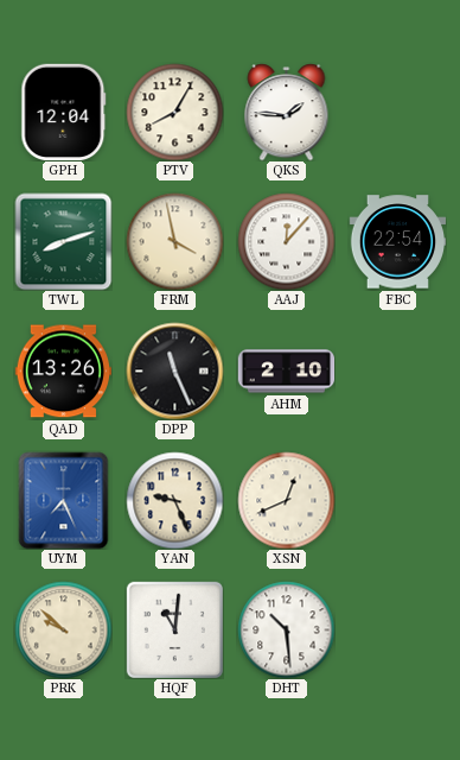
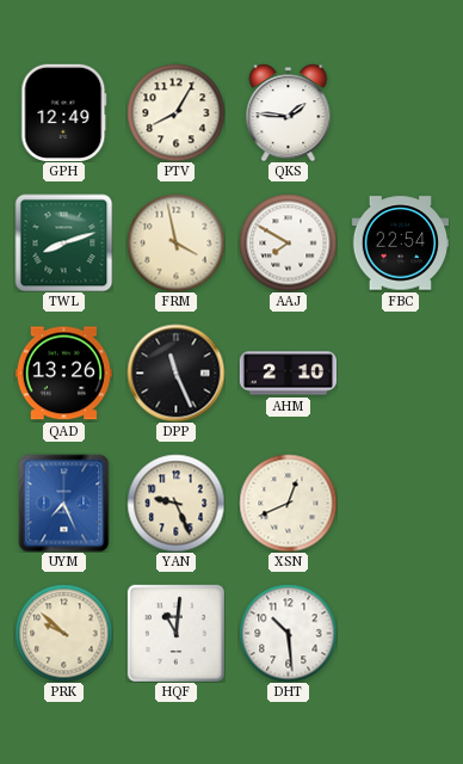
GPH: 12:04 -> 12:49
AAJ: 12:07 -> 7:50
